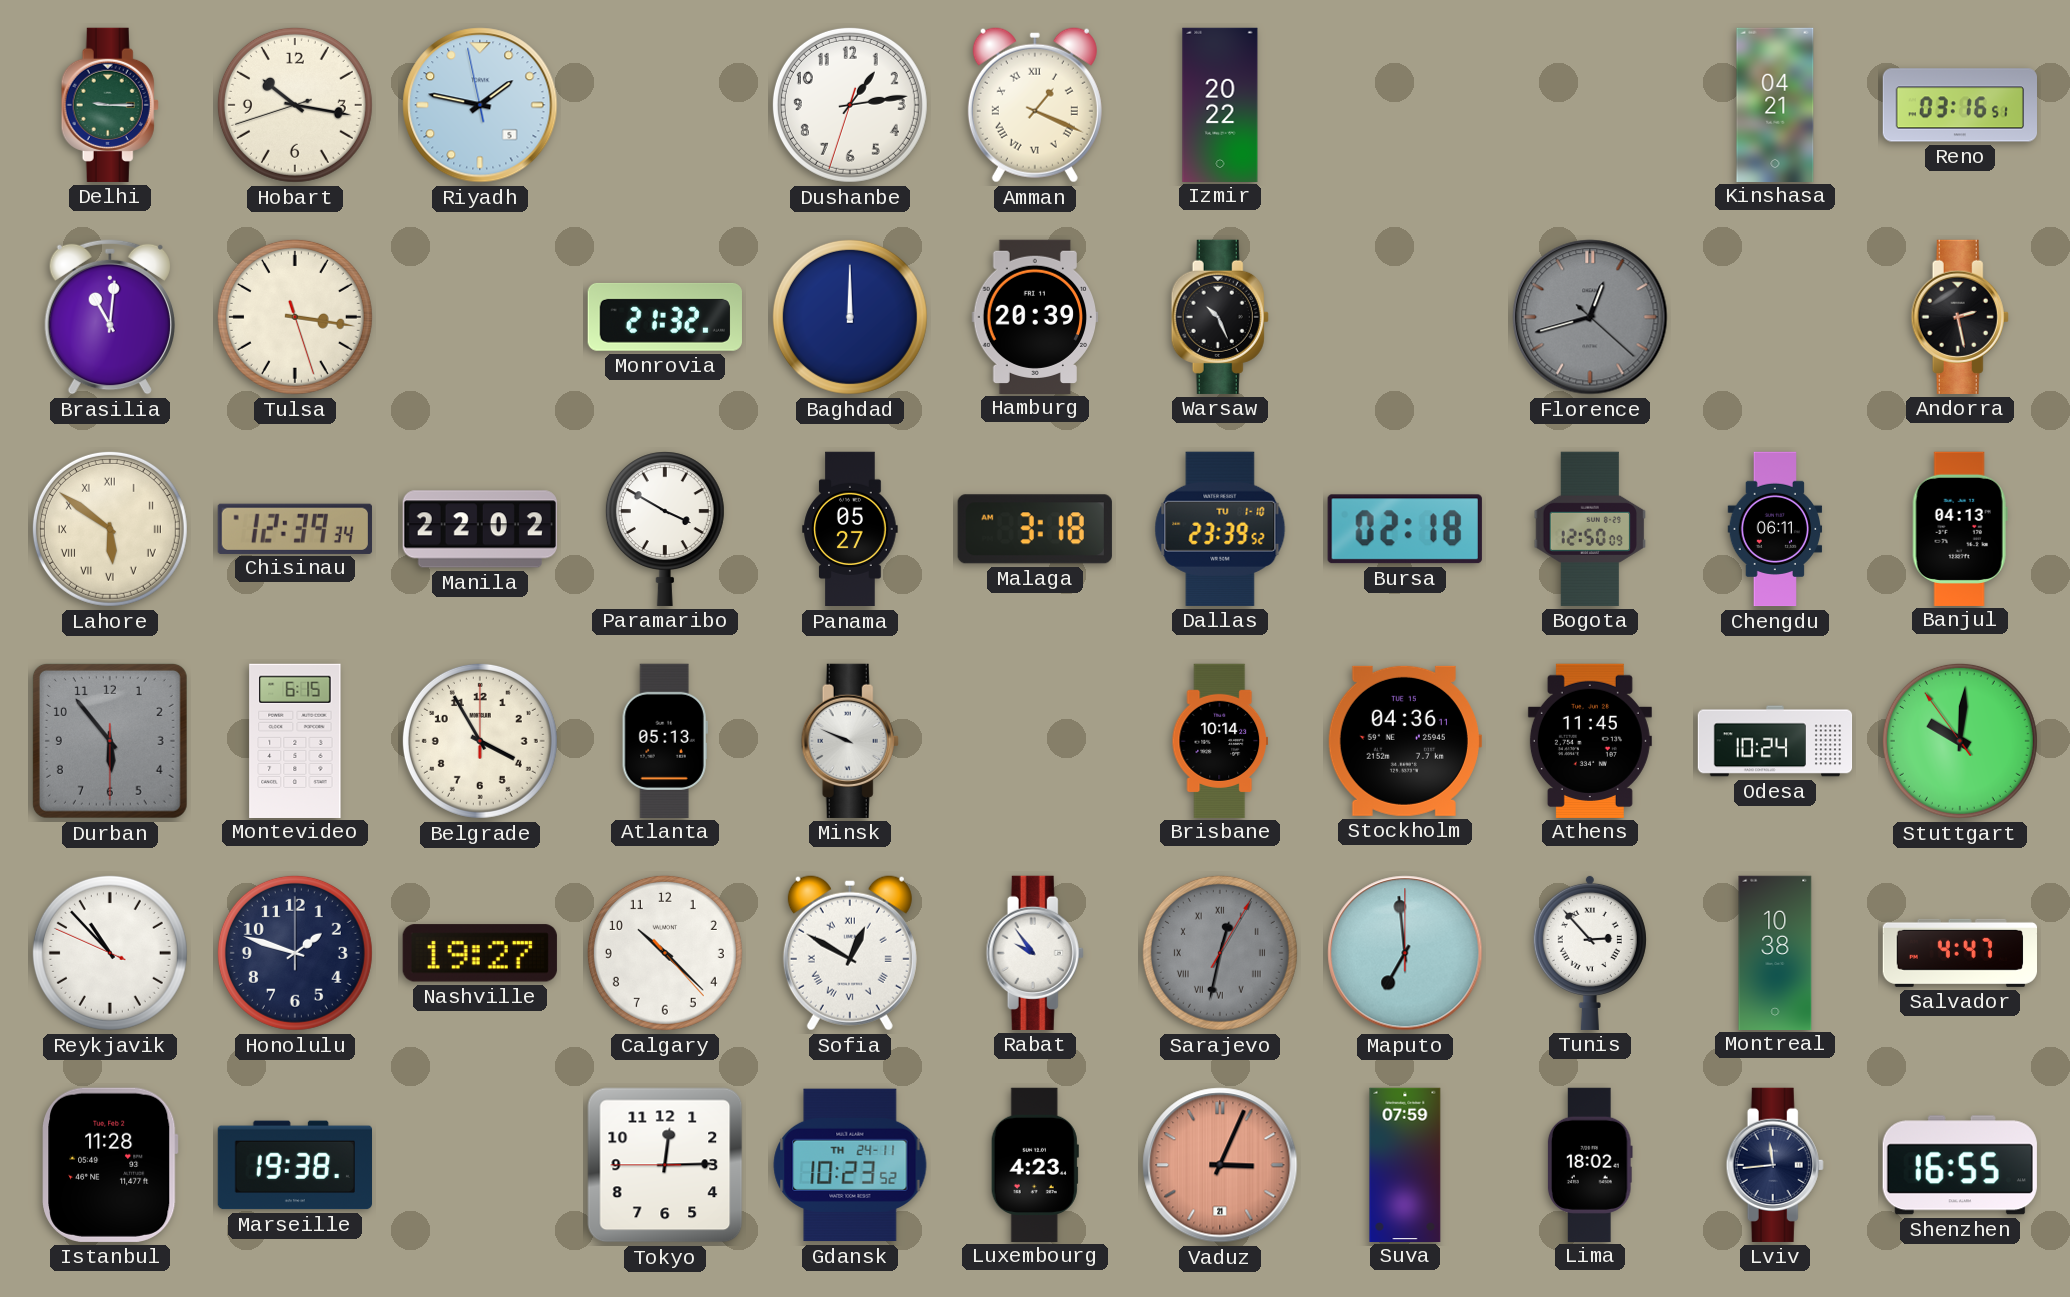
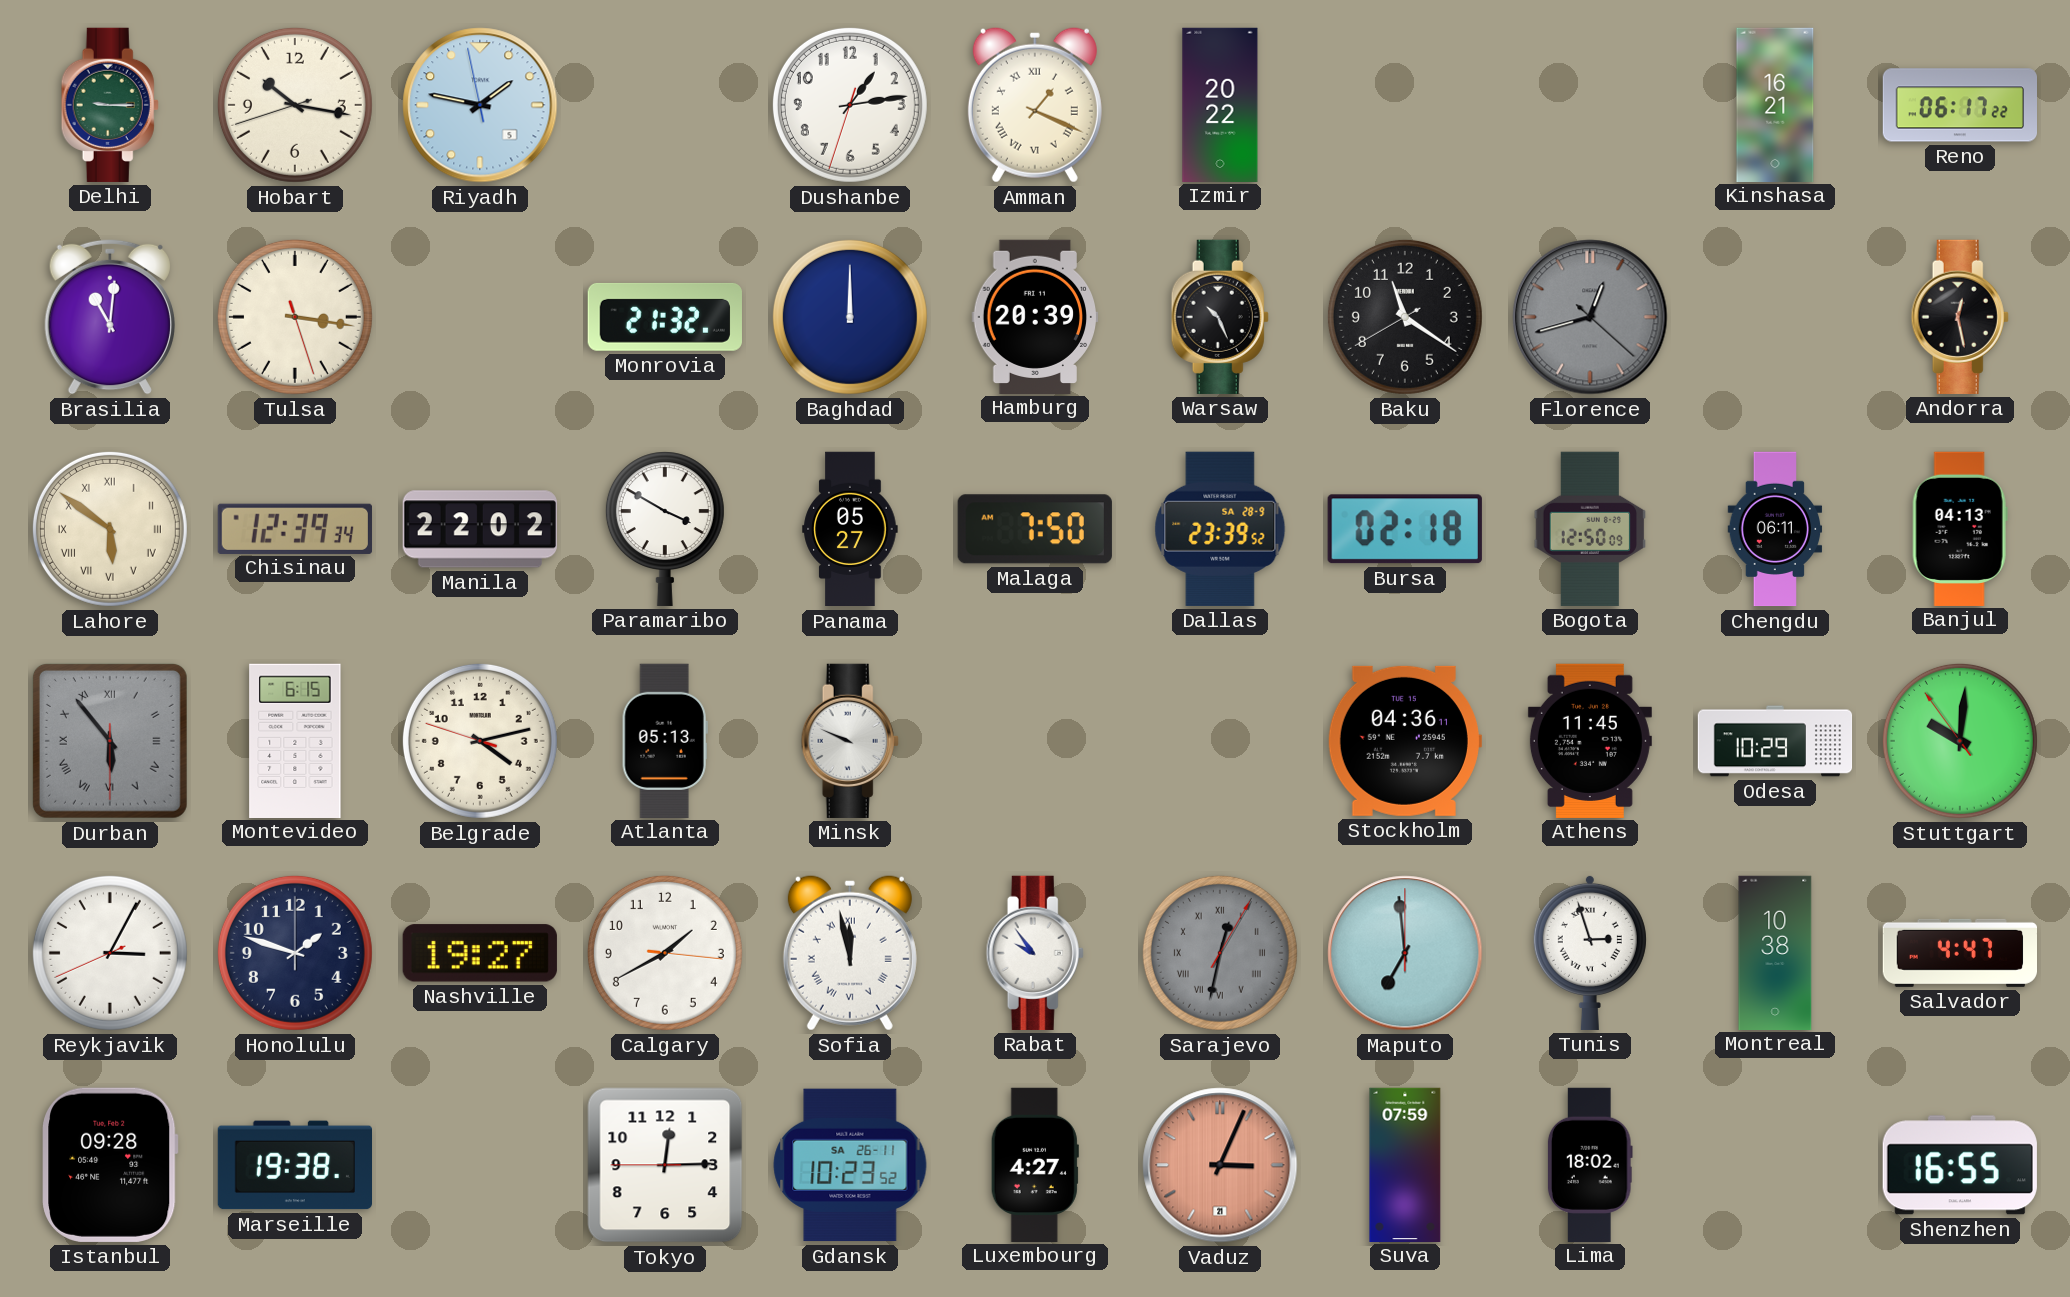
Kinshasa: 04:21 -> 16:21
Reno: 03:16 -> 06:17
Baku: none -> 11:20
Andorra: 2:28 -> 12:28
Malaga: 3:18 -> 7:50
Dallas date: TU 1-10 -> SA 28-9
Durban numerals: Arabic -> Roman
Belgrade: 3:55 -> 4:12
Brisbane: 10:14 -> none
Odesa: 10:24 -> 10:29
Reykjavik: 10:52 -> 3:04
Calgary: 10:22 -> 1:40
Sofia: 12:50 -> 11:58
Tunis: 2:53 -> 2:57
Istanbul: 11:28 -> 09:28
Gdansk date: TH 24-11 -> SA 26-11
Luxembourg: 4:23 -> 4:27
Lviv: 11:44 -> none
